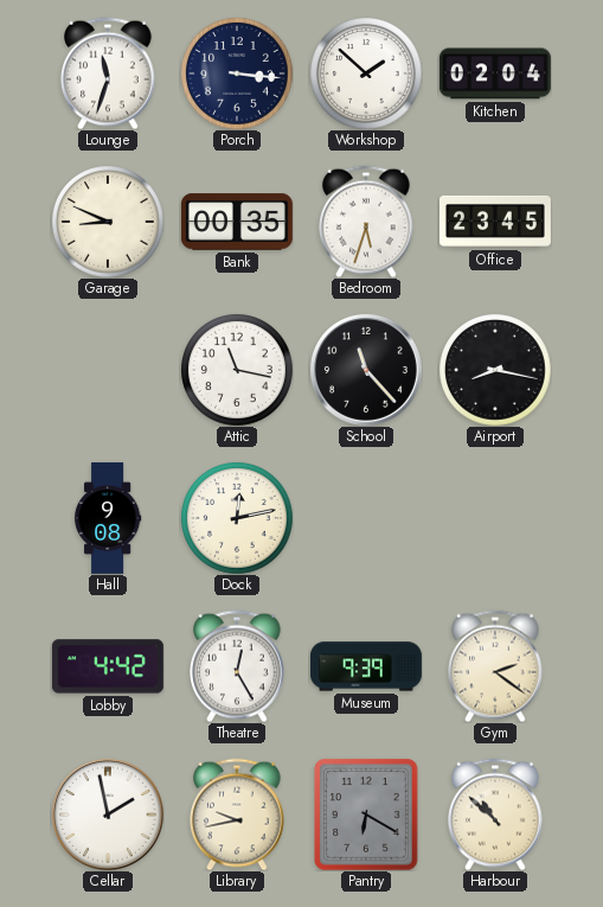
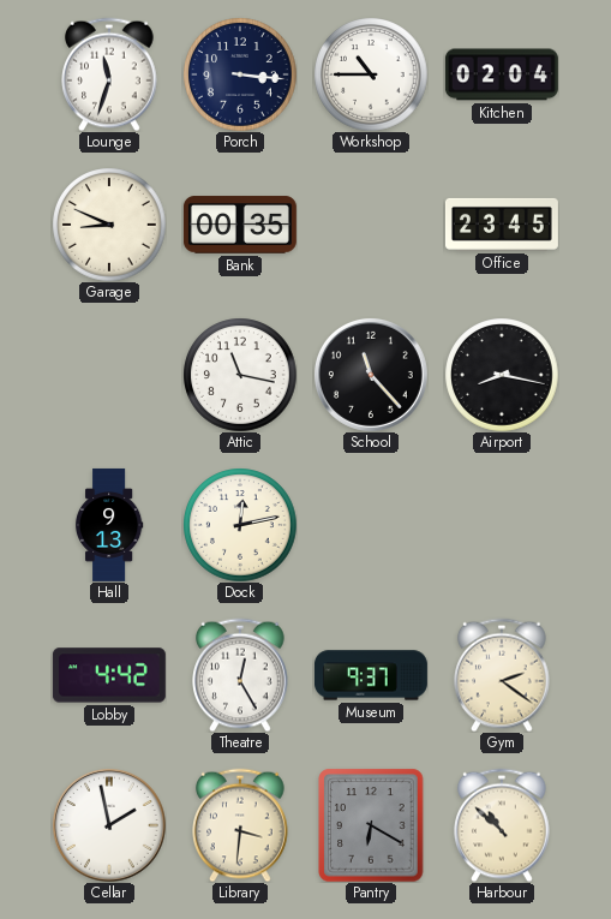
Workshop: 1:52 -> 10:45
Bedroom: 5:33 -> none
Hall: 9:08 -> 9:13
Museum: 9:39 -> 9:37
Library: 9:43 -> 3:31
